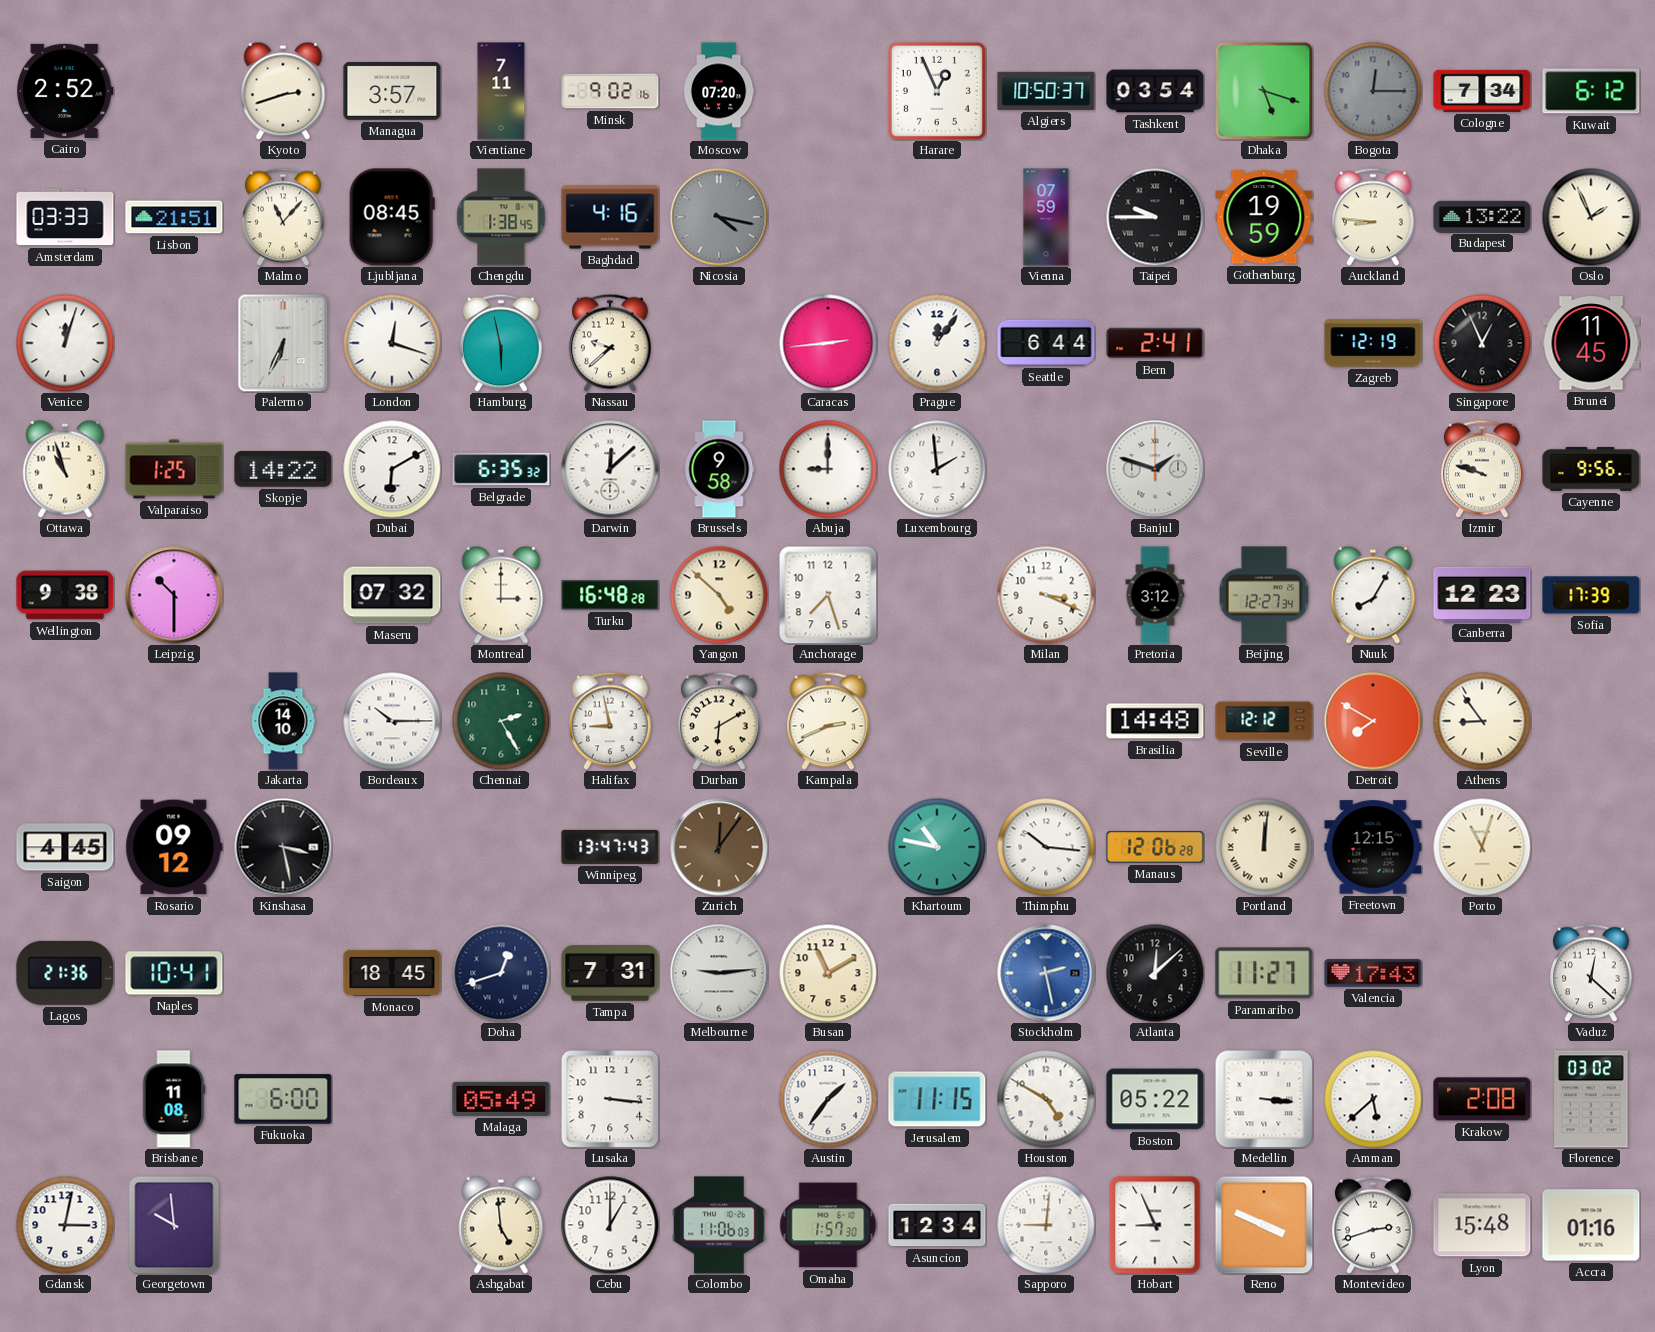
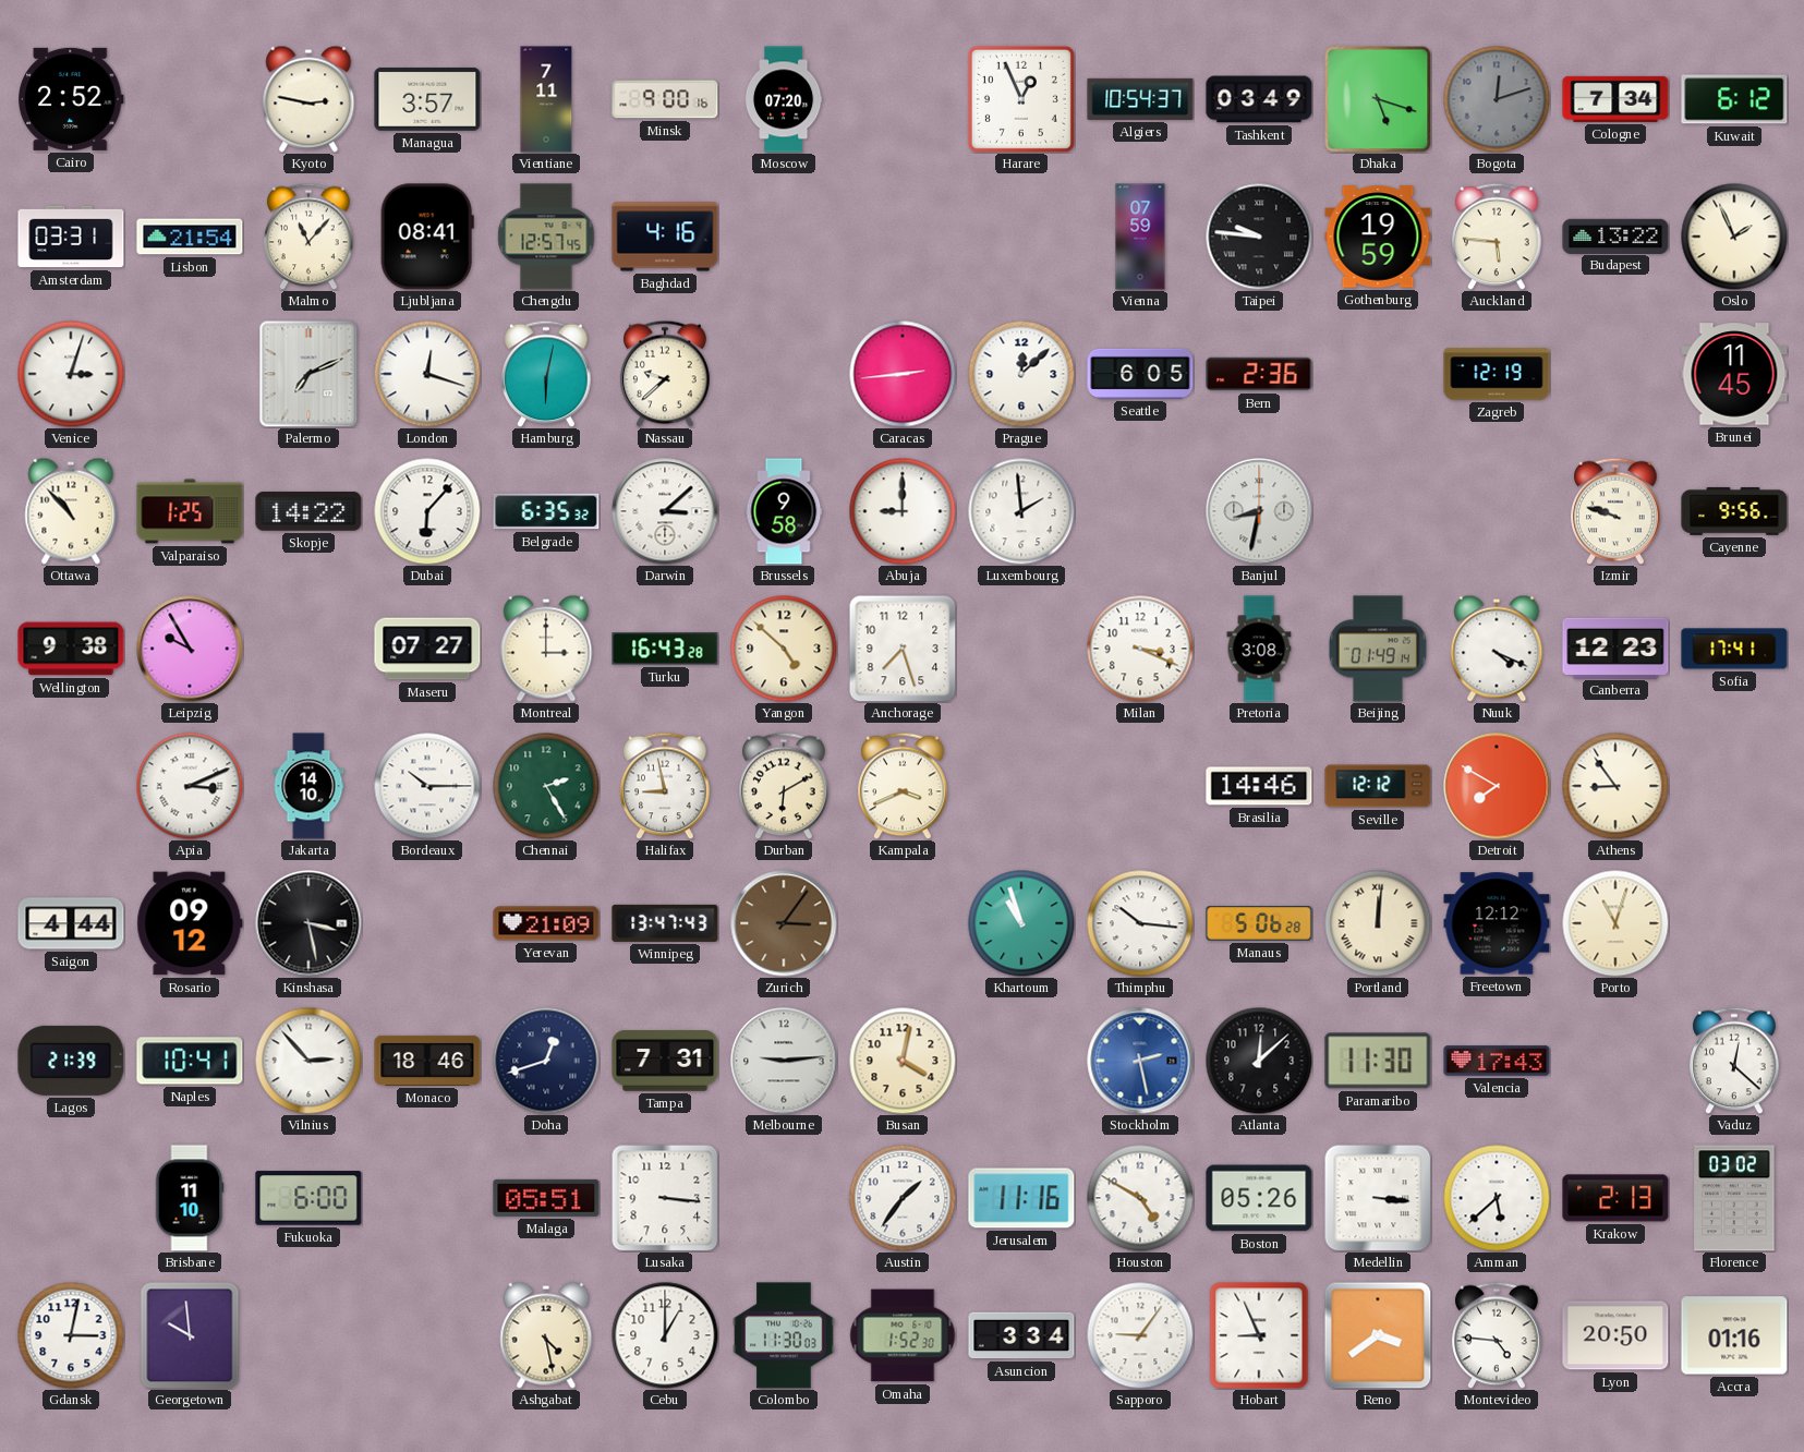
Kyoto: 2:42 -> 2:47
Minsk: 9:02 -> 9:00
Algiers: 10:50 -> 10:54
Tashkent: 03:54 -> 03:49
Bogota: 12:15 -> 12:12
Amsterdam: 03:33 -> 03:31
Lisbon: 21:51 -> 21:54
Ljubljana: 08:45 -> 08:41
Chengdu: 1:38 -> 12:57
Nicosia: 4:17 -> none
Taipei: 9:45 -> 9:46
Auckland: 8:46 -> 5:46
Venice: 12:03 -> 3:03
Palermo: 6:34 -> 7:11
Hamburg: 5:58 -> 6:02
Prague: 12:06 -> 12:08
Seattle: 6:44 -> 6:05
Bern: 2:41 -> 2:36
Singapore: 12:56 -> none
Ottawa: 10:57 -> 10:53
Dubai: 6:10 -> 6:07
Darwin: 12:08 -> 3:08
Banjul: 1:48 -> 8:32
Leipzig: 10:30 -> 9:55
Maseru: 07:32 -> 07:27
Turku: 16:48 -> 16:43
Pretoria: 3:12 -> 3:08
Beijing: 12:27 -> 01:49
Nuuk: 8:05 -> 4:19
Sofia: 17:39 -> 17:41
Apia: none -> 3:11
Kampala: 2:41 -> 3:41
Brasilia: 14:48 -> 14:46
Saigon: 4:45 -> 4:44
Yerevan: none -> 21:09
Zurich: 12:06 -> 3:06
Khartoum: 10:47 -> 10:57
Manaus: 12:06 -> 5:06
Freetown: 12:15 -> 12:12
Lagos: 21:36 -> 21:39
Vilnius: none -> 2:53
Monaco: 18:45 -> 18:46
Busan: 11:10 -> 4:02
Paramaribo: 11:27 -> 11:30
Brisbane: 11:08 -> 11:10
Malaga: 05:49 -> 05:51
Jerusalem: 11:15 -> 11:16
Boston: 05:22 -> 05:26
Krakow: 2:08 -> 2:13
Ashgabat: 4:59 -> 4:28
Colombo: 11:06 -> 11:30
Omaha: 1:57 -> 1:52
Asuncion: 12:34 -> 3:34
Sapporo: 9:01 -> 9:06
Reno: 3:49 -> 3:39
Montevideo: 2:42 -> 4:46
Lyon: 15:48 -> 20:50
